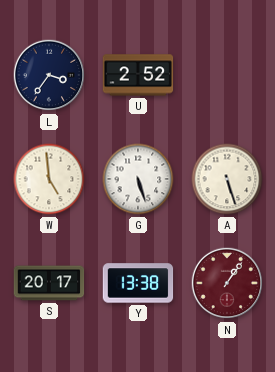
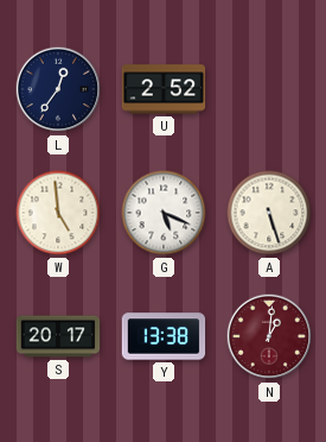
L: 3:36 -> 12:36
G: 5:27 -> 5:19
N: 1:06 -> 1:01
